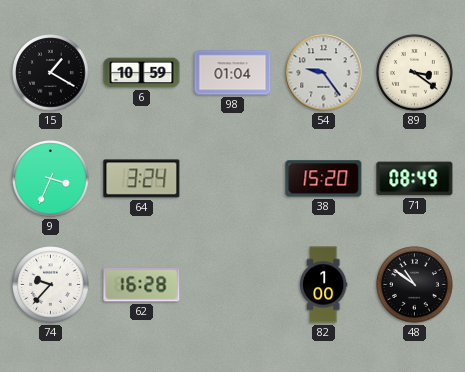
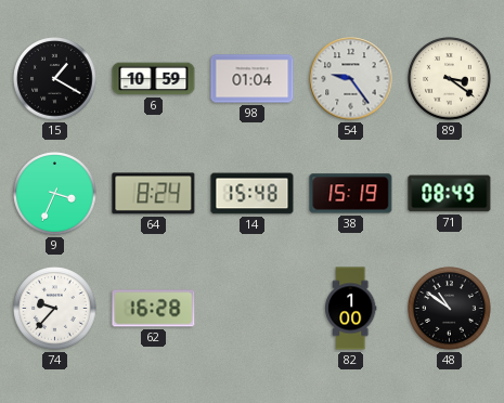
64: 3:24 -> 8:24
14: none -> 15:48
38: 15:20 -> 15:19
